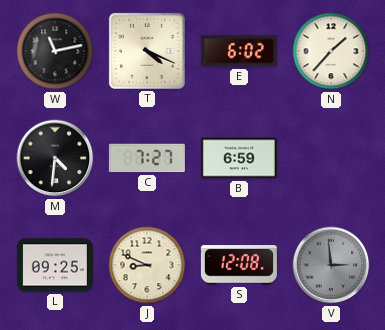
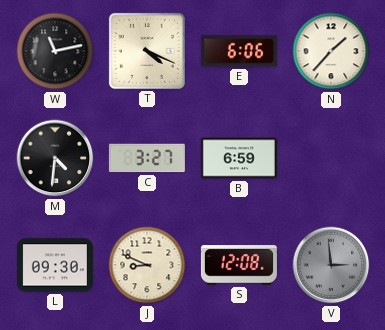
E: 6:02 -> 6:06
C: 7:27 -> 3:27
L: 09:25 -> 09:30
